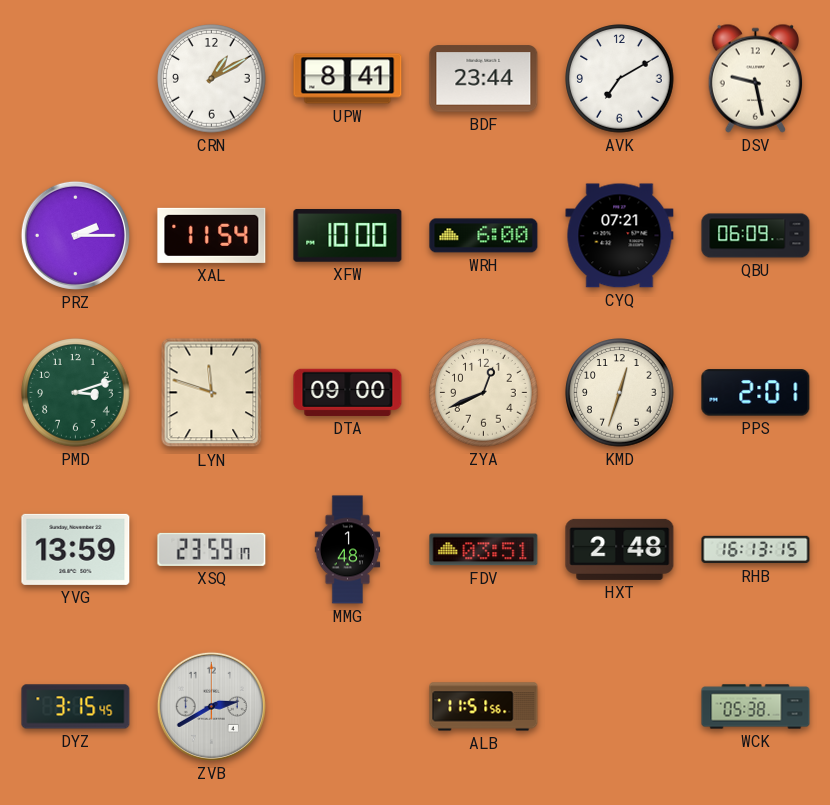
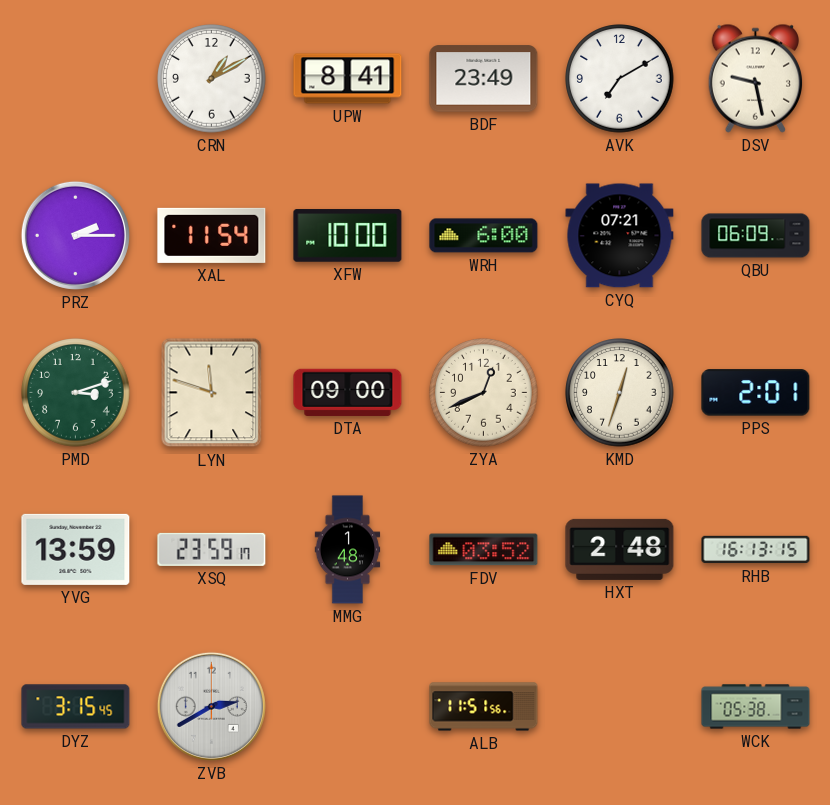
BDF: 23:44 -> 23:49
FDV: 03:51 -> 03:52
